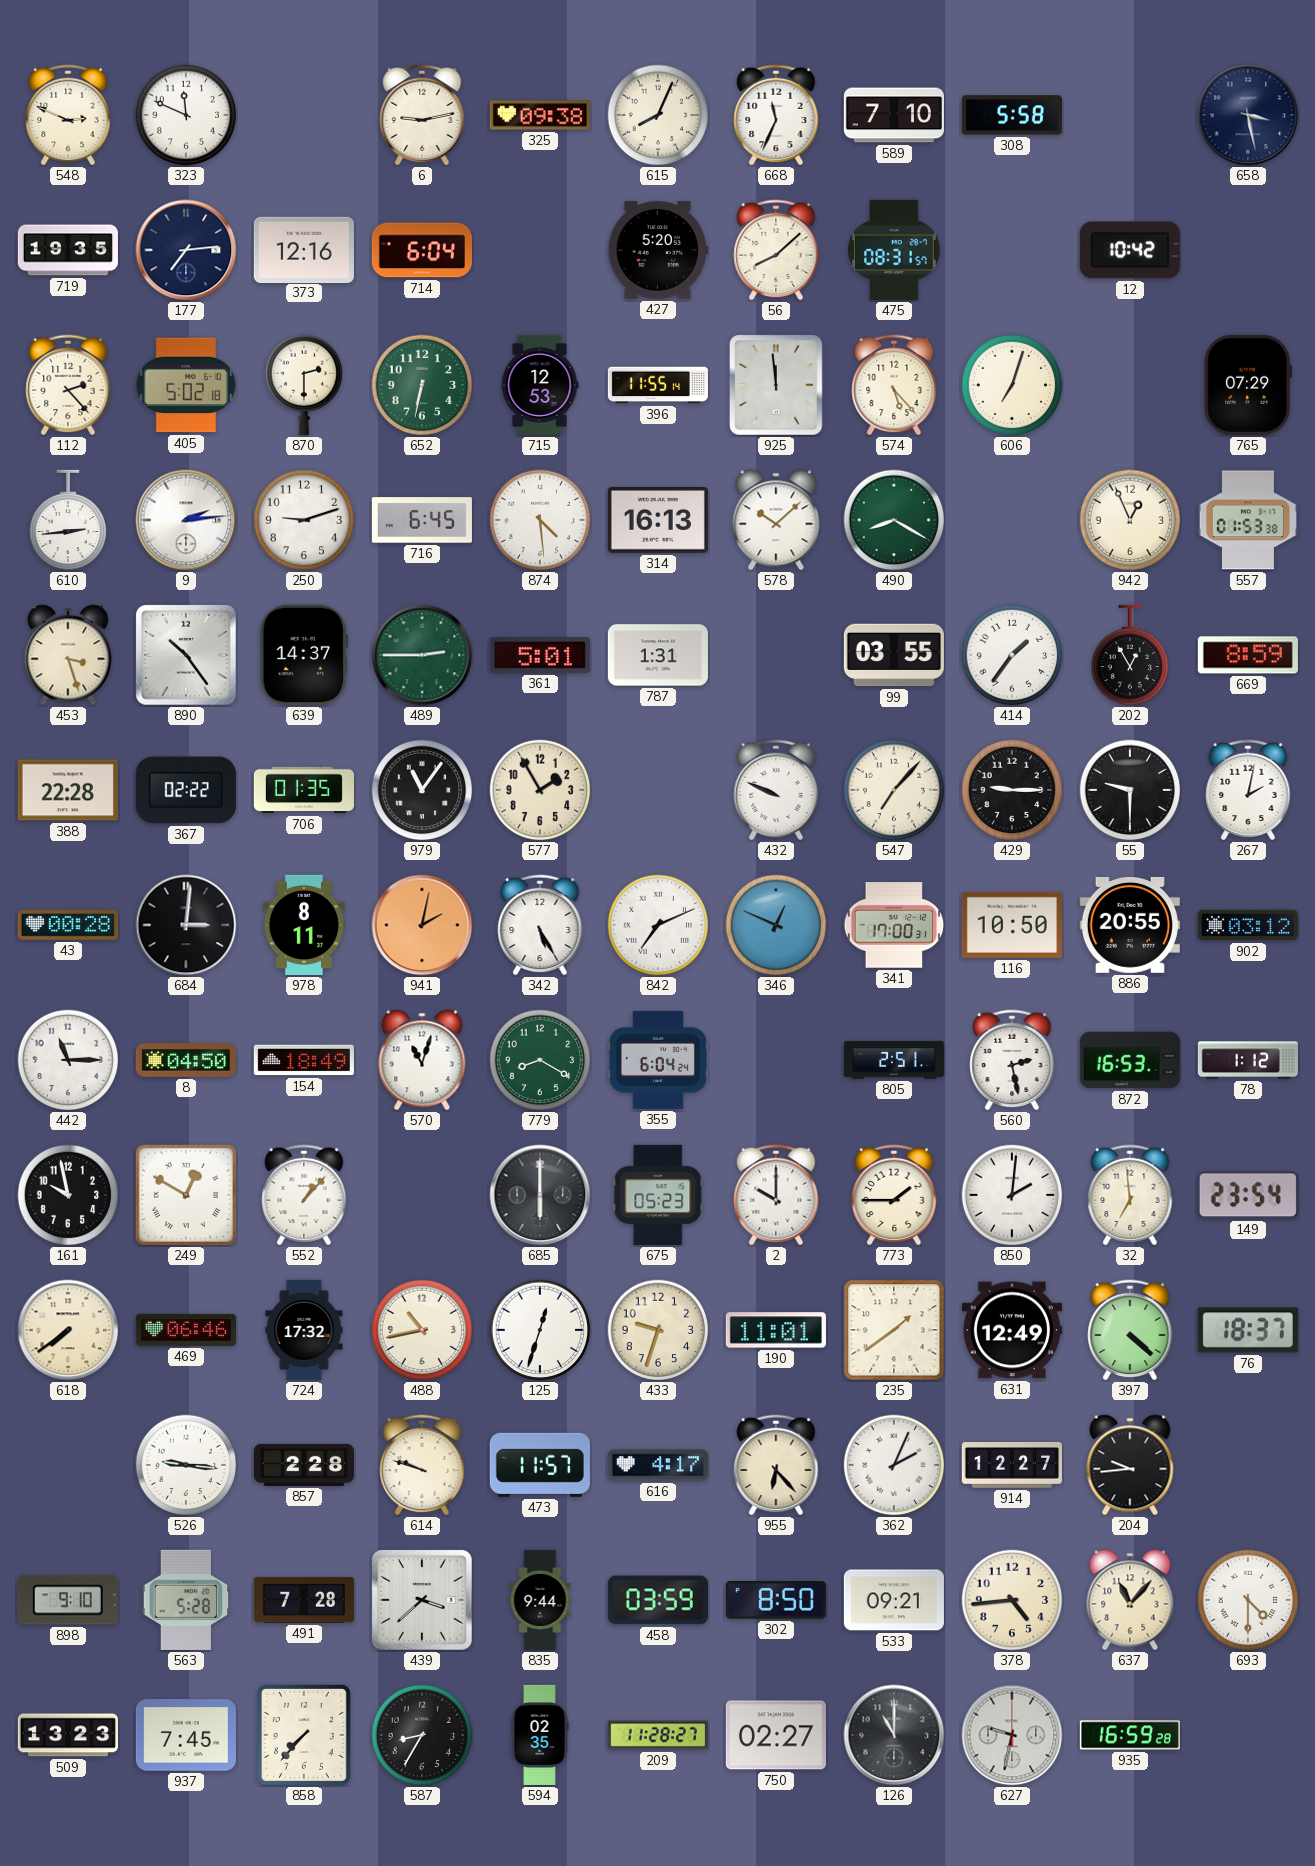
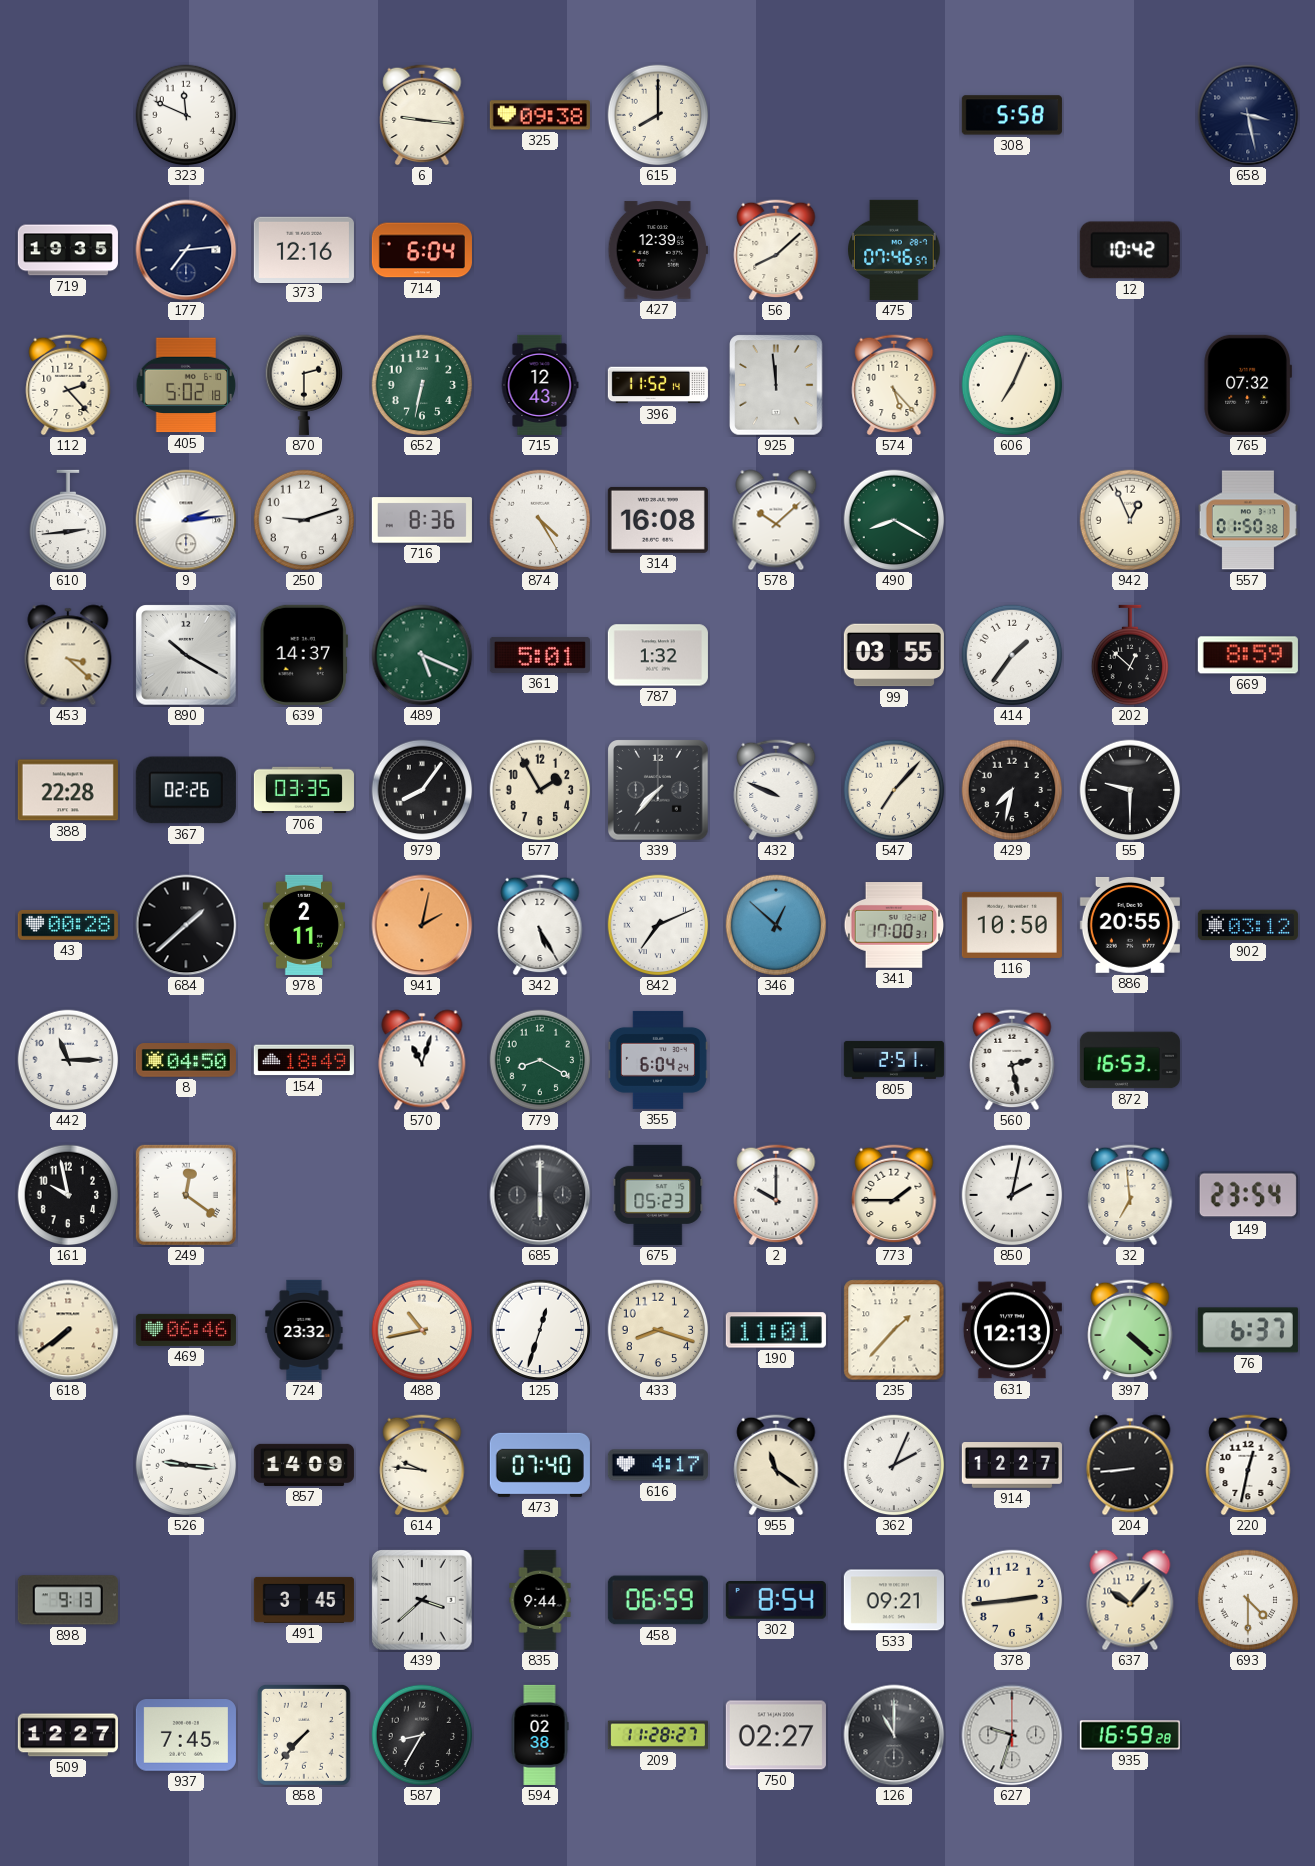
548: 2:49 -> none
6: 9:13 -> 9:16
615: 8:04 -> 8:00
668: 11:34 -> none
589: 7:10 -> none
427: 5:20 -> 12:39
475: 08:31 -> 07:46
715: 12:53 -> 12:43
396: 11:55 -> 11:52
606: 7:03 -> 7:04
765: 07:29 -> 07:32
716: 6:45 -> 8:36
874: 4:29 -> 4:25
314: 16:13 -> 16:08
557: 01:53 -> 01:50
453: 3:27 -> 3:22
890: 10:24 -> 10:20
489: 2:45 -> 5:19
787: 1:31 -> 1:32
202: 12:55 -> 12:52
367: 02:22 -> 02:26
706: 01:35 -> 03:35
979: 11:06 -> 8:06
339: none -> 7:37
429: 9:15 -> 7:32
267: 2:02 -> none
684: 3:01 -> 1:38
978: 8:11 -> 2:11
346: 12:49 -> 12:52
78: 1:12 -> none
249: 12:50 -> 12:21
552: 1:07 -> none
850: 2:01 -> 2:02
724: 17:32 -> 23:32
433: 9:33 -> 8:18
235: 1:39 -> 1:37
631: 12:49 -> 12:13
76: 18:37 -> 6:37
857: 2:28 -> 14:09
614: 9:48 -> 9:46
473: 11:57 -> 07:40
955: 6:23 -> 11:21
204: 9:44 -> 8:44
220: none -> 12:32
898: 9:10 -> 9:13
563: 5:28 -> none
491: 7:28 -> 3:45
458: 03:59 -> 06:59
302: 8:50 -> 8:54
378: 4:44 -> 2:44
637: 11:07 -> 10:07
509: 13:23 -> 12:27
594: 02:35 -> 02:38
627: 9:32 -> 9:33
